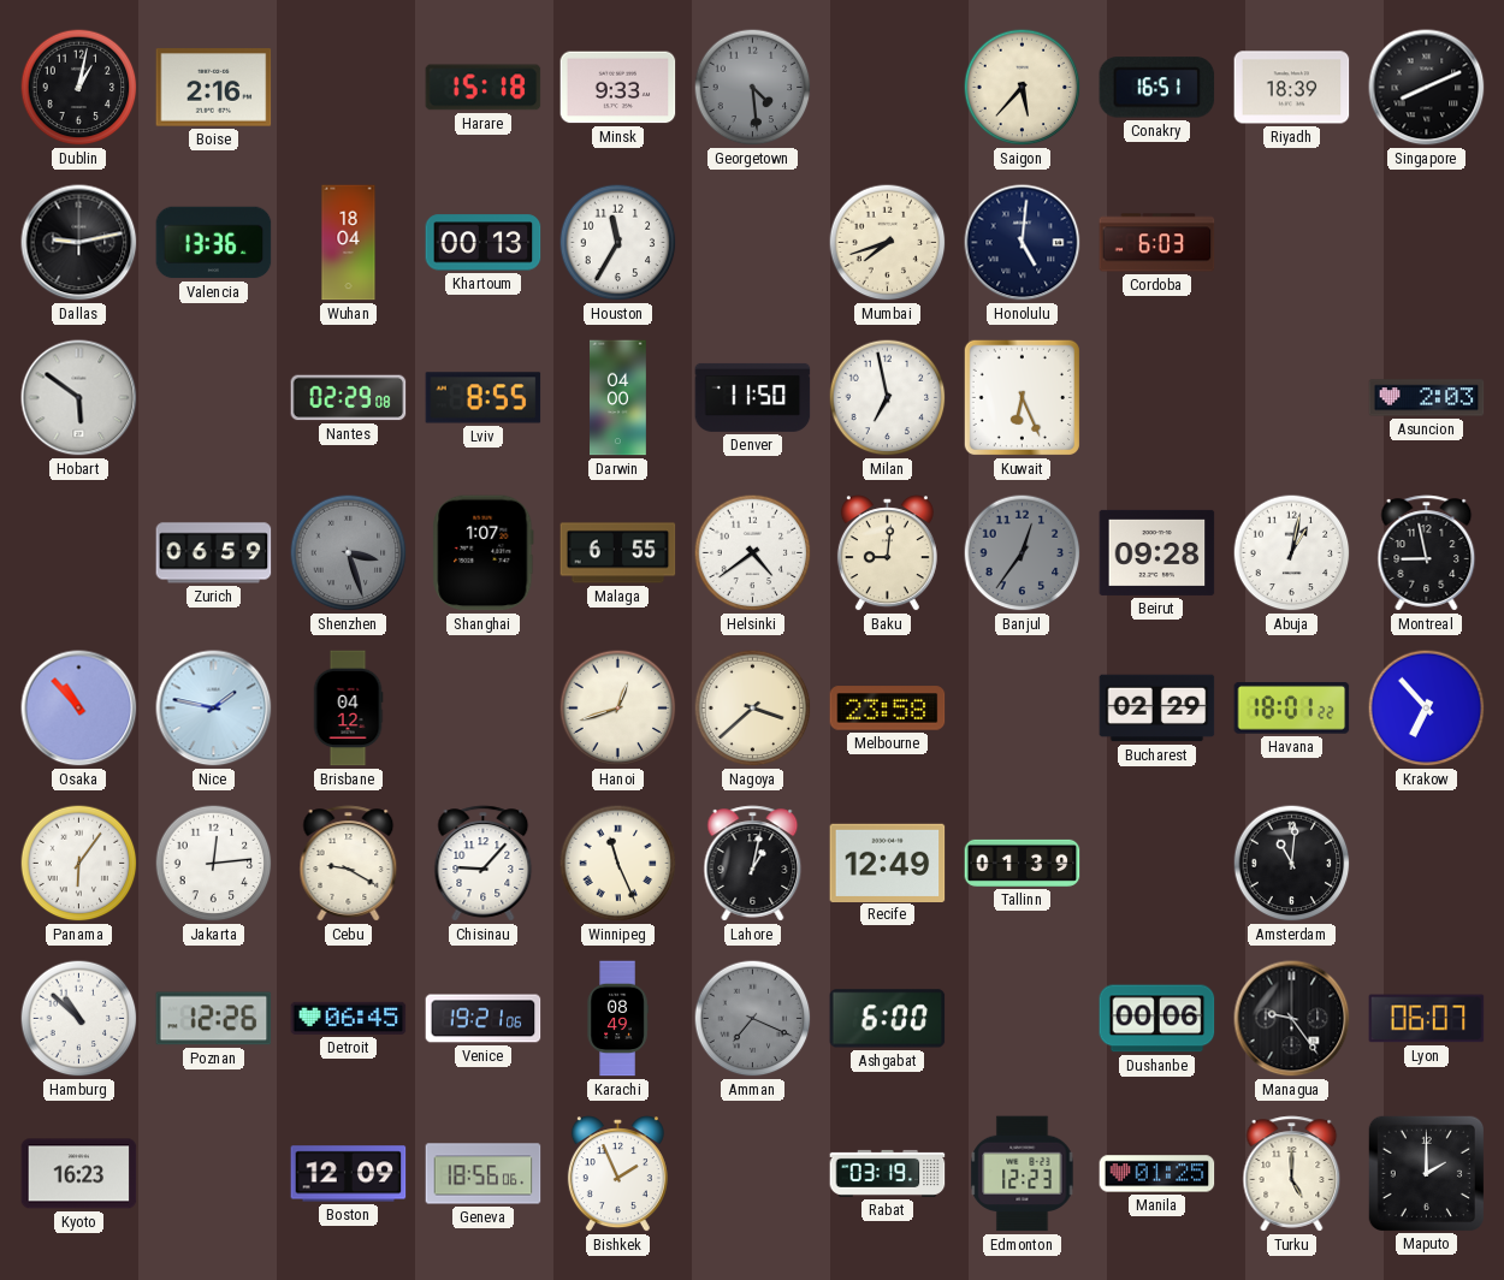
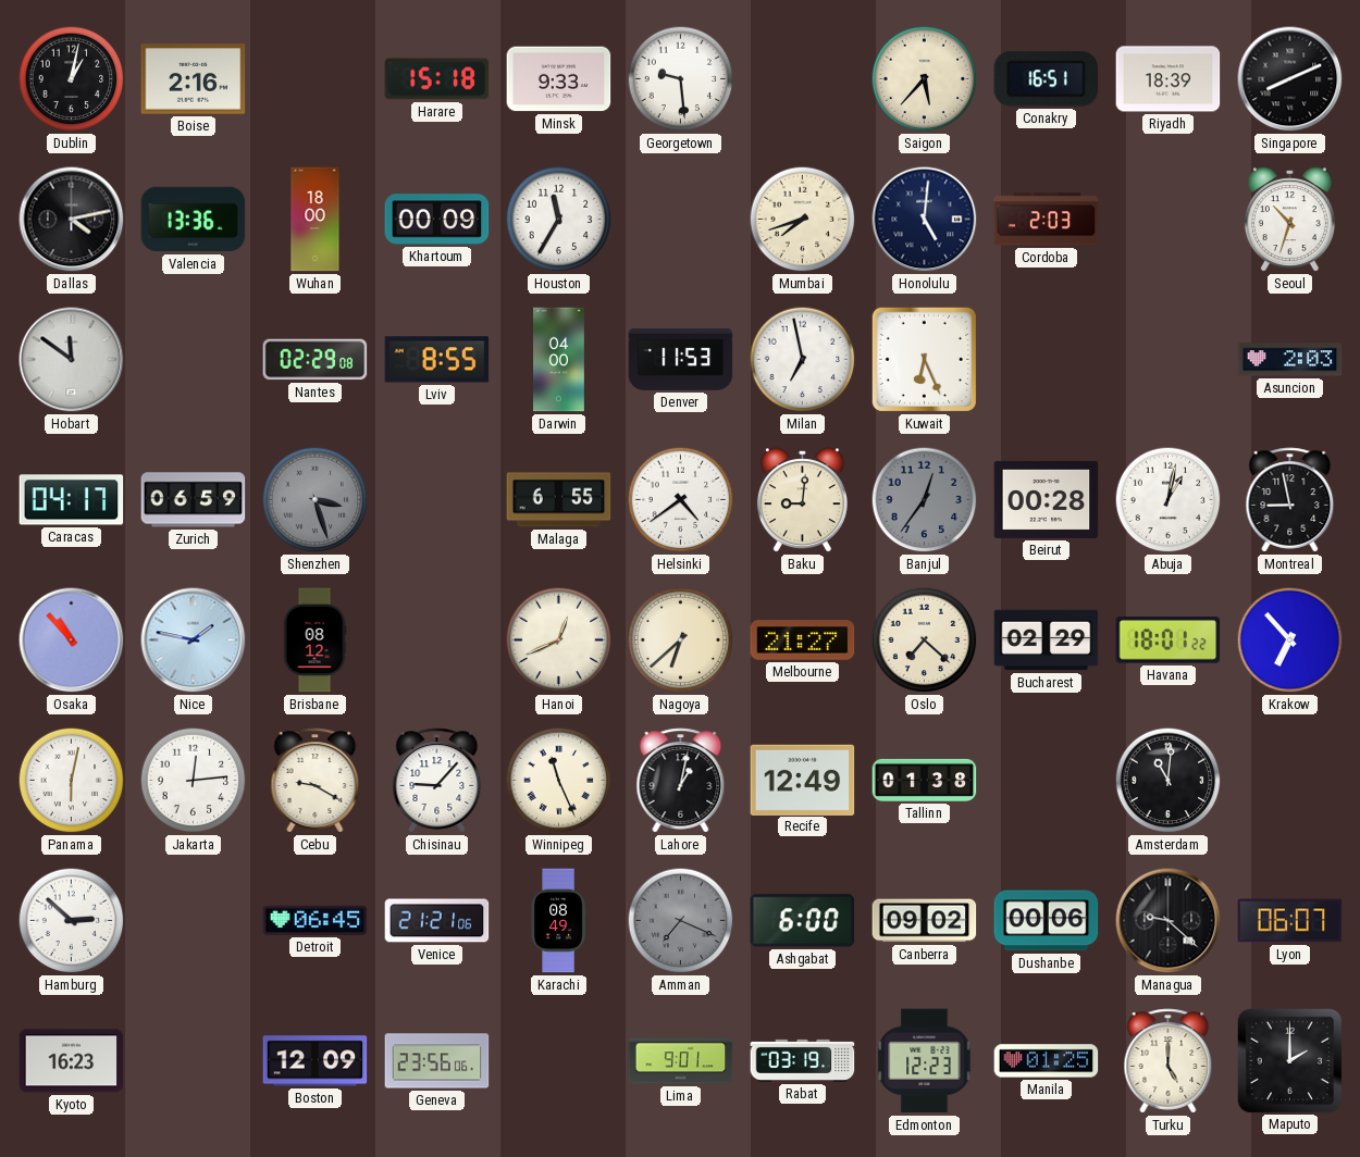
Georgetown: 4:29 -> 9:29
Georgetown dial: grey -> white
Dallas: 9:13 -> 4:13
Wuhan: 18:04 -> 18:00
Khartoum: 00:13 -> 00:09
Cordoba: 6:03 -> 2:03
Seoul: none -> 10:33
Hobart: 5:51 -> 11:51
Denver: 11:50 -> 11:53
Caracas: none -> 04:17
Shanghai: 1:07 -> none
Beirut: 09:28 -> 00:28
Brisbane: 04:12 -> 08:12
Hanoi: 12:42 -> 12:41
Nagoya: 3:38 -> 6:38
Melbourne: 23:58 -> 21:27
Oslo: none -> 7:22
Panama: 6:06 -> 6:02
Tallinn: 01:39 -> 01:38
Hamburg: 10:52 -> 2:52
Poznan: 12:26 -> none
Venice: 19:21 -> 21:21
Canberra: none -> 09:02
Managua: 9:24 -> 9:22
Geneva: 18:56 -> 23:56
Bishkek: 1:56 -> none
Lima: none -> 9:01
